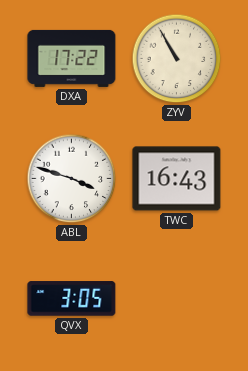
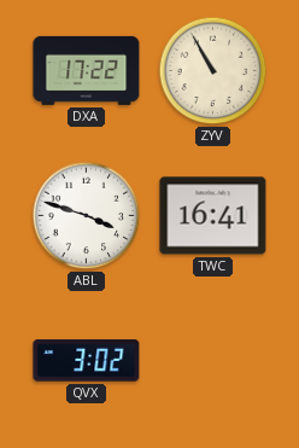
TWC: 16:43 -> 16:41
QVX: 3:05 -> 3:02
